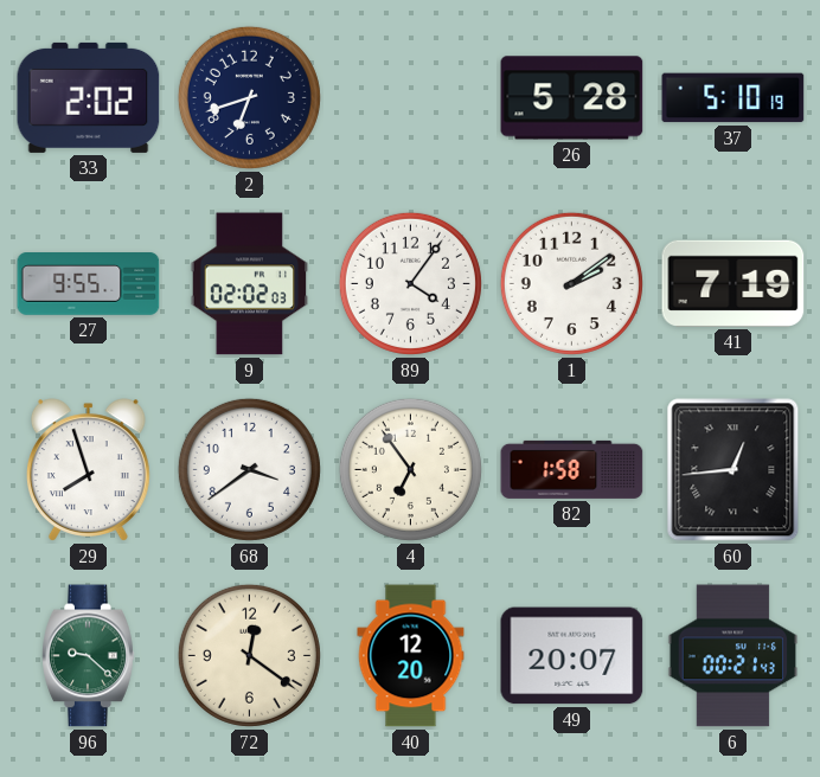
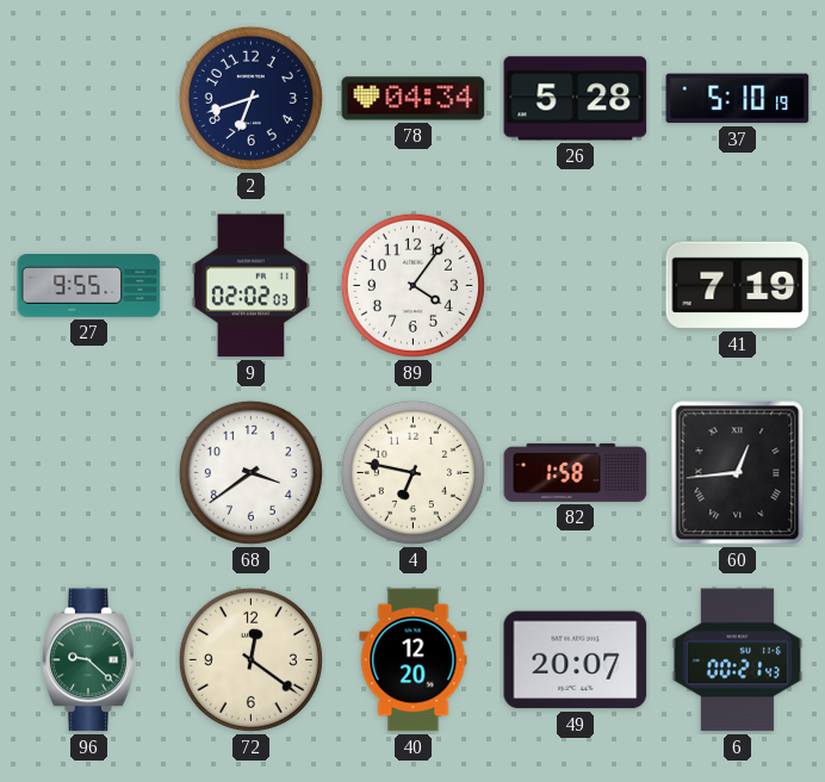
33: 2:02 -> none
78: none -> 04:34
1: 2:09 -> none
29: 7:57 -> none
4: 6:54 -> 6:47
